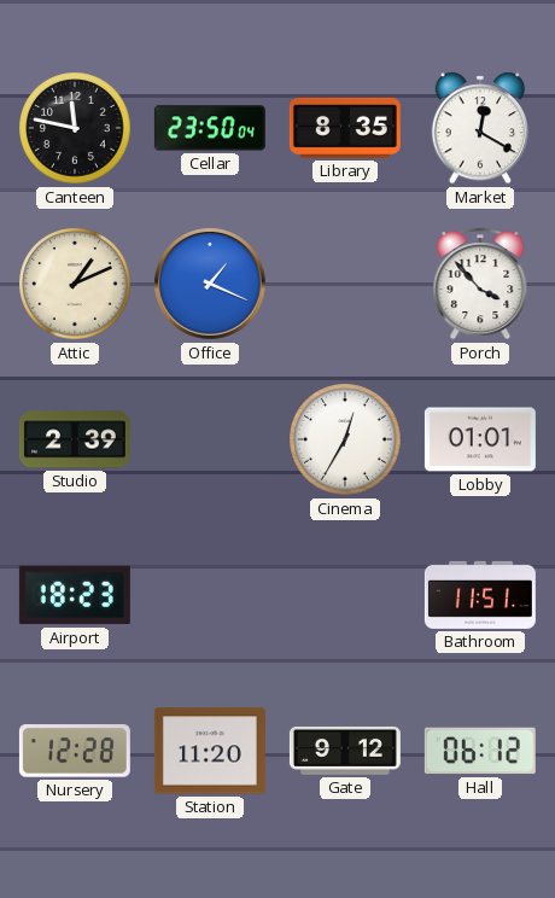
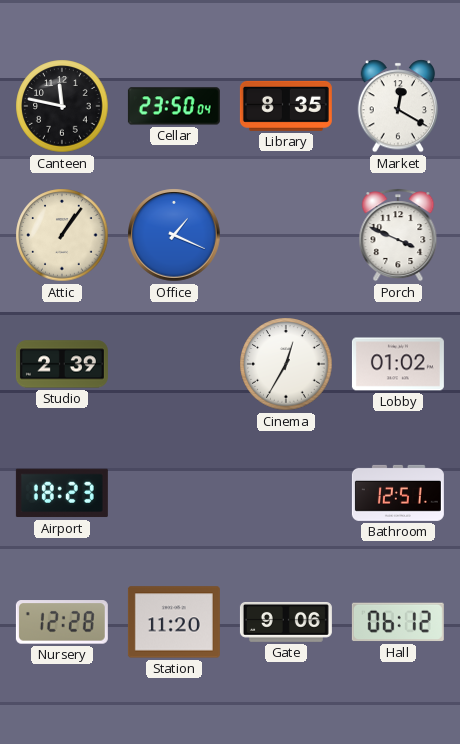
Attic: 1:11 -> 1:06
Porch: 3:53 -> 3:49
Lobby: 01:01 -> 01:02
Bathroom: 11:51 -> 12:51
Gate: 9:12 -> 9:06
